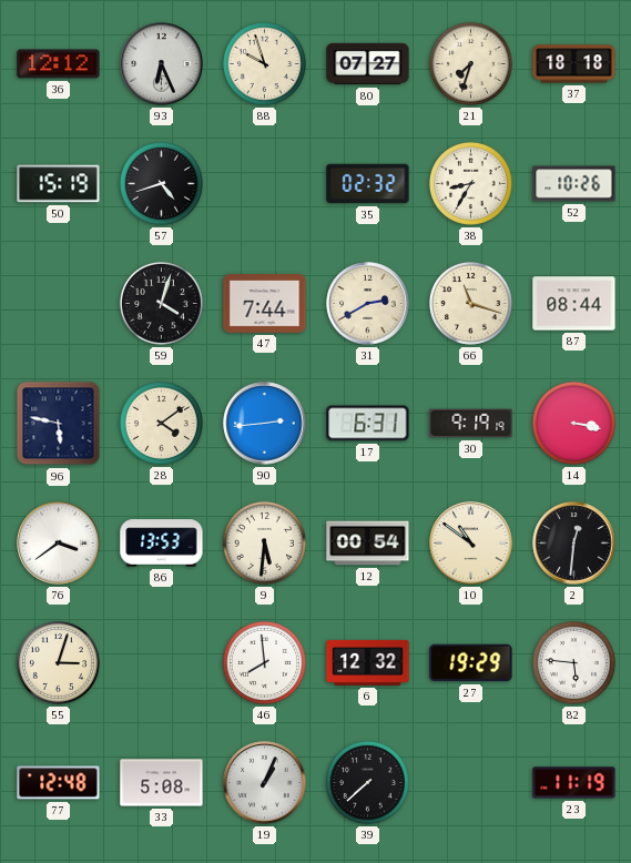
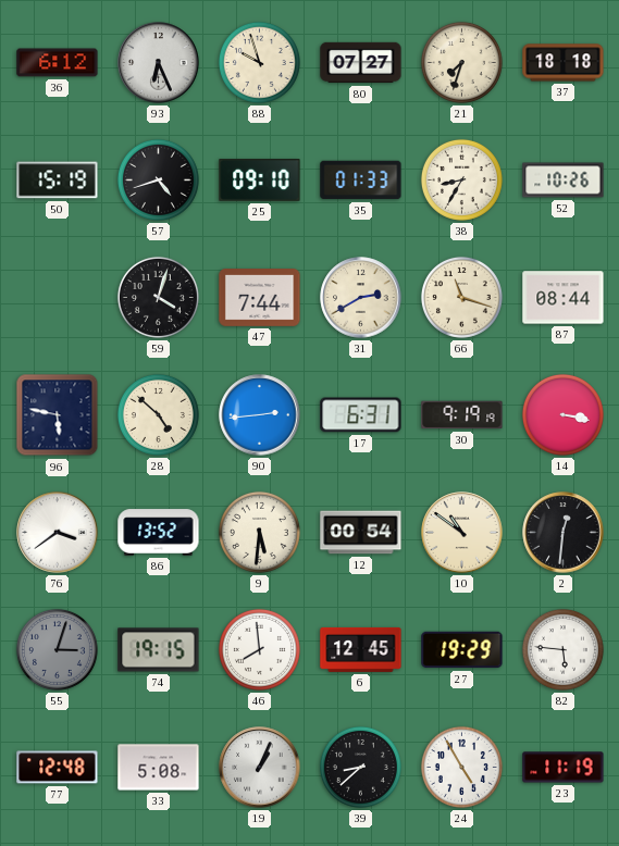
36: 12:12 -> 6:12
25: none -> 09:10
35: 02:32 -> 01:33
28: 4:09 -> 4:52
86: 13:53 -> 13:52
55 dial: cream -> grey
74: none -> 19:15
6: 12:32 -> 12:45
39: 7:38 -> 8:38
24: none -> 4:55
